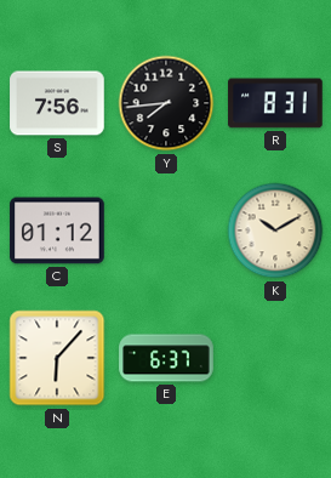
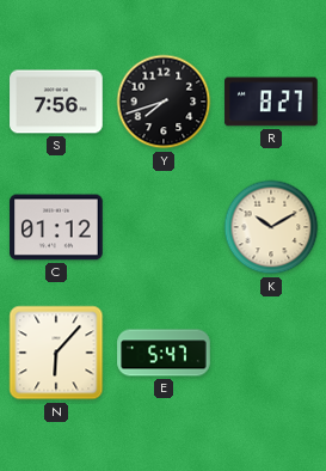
Y: 7:44 -> 7:42
R: 8:31 -> 8:27
E: 6:37 -> 5:47
